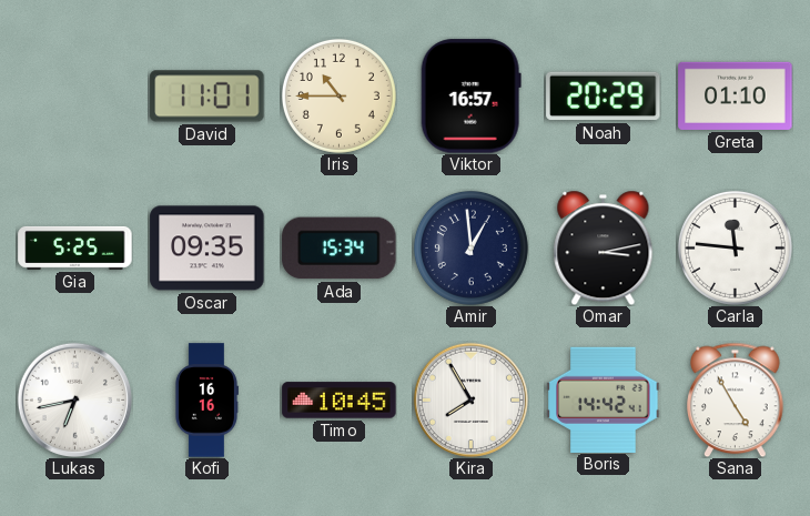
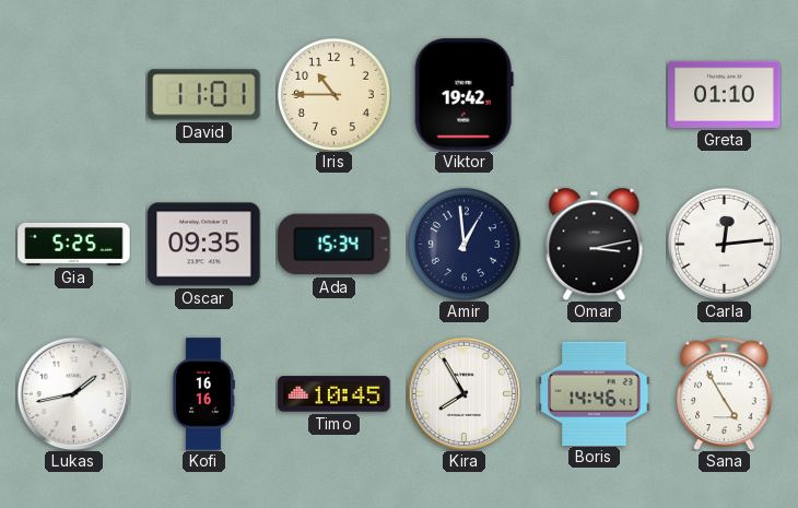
Viktor: 16:57 -> 19:42
Noah: 20:29 -> none
Carla: 11:46 -> 12:14
Lukas: 6:43 -> 1:43
Boris: 14:42 -> 14:46
